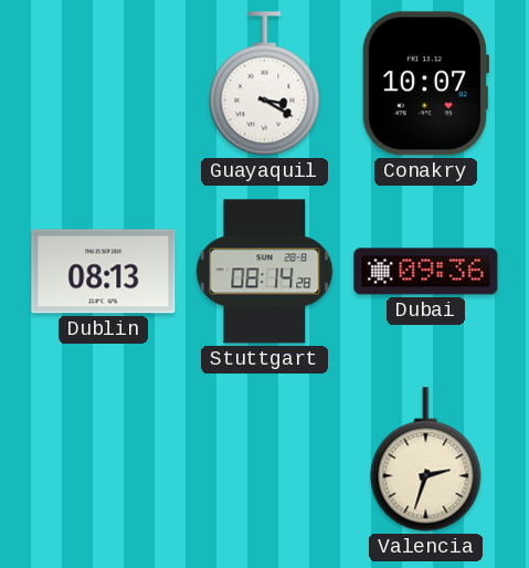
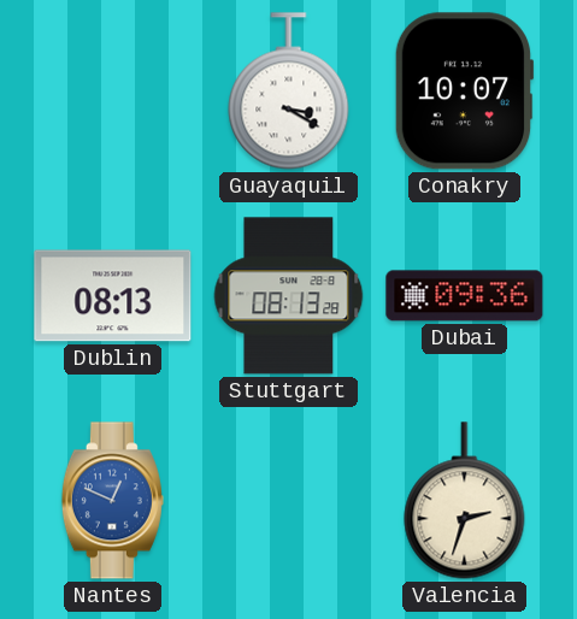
Stuttgart: 08:14 -> 08:13
Nantes: none -> 12:49
